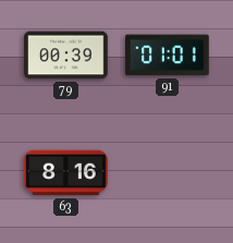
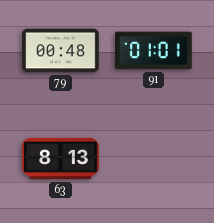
79: 00:39 -> 00:48
63: 8:16 -> 8:13
